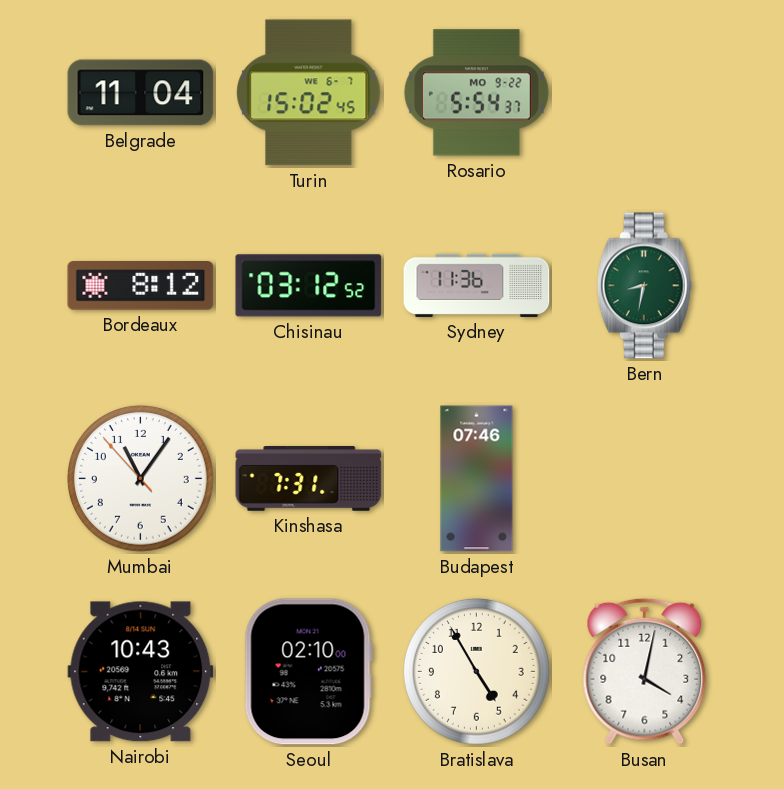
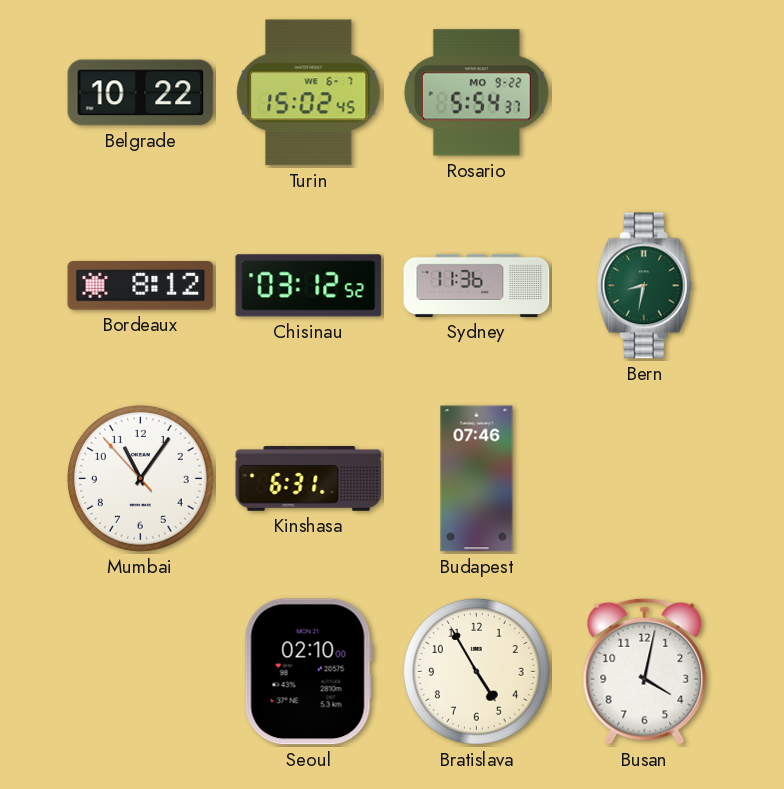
Belgrade: 11:04 -> 10:22
Kinshasa: 7:31 -> 6:31
Nairobi: 10:43 -> none
